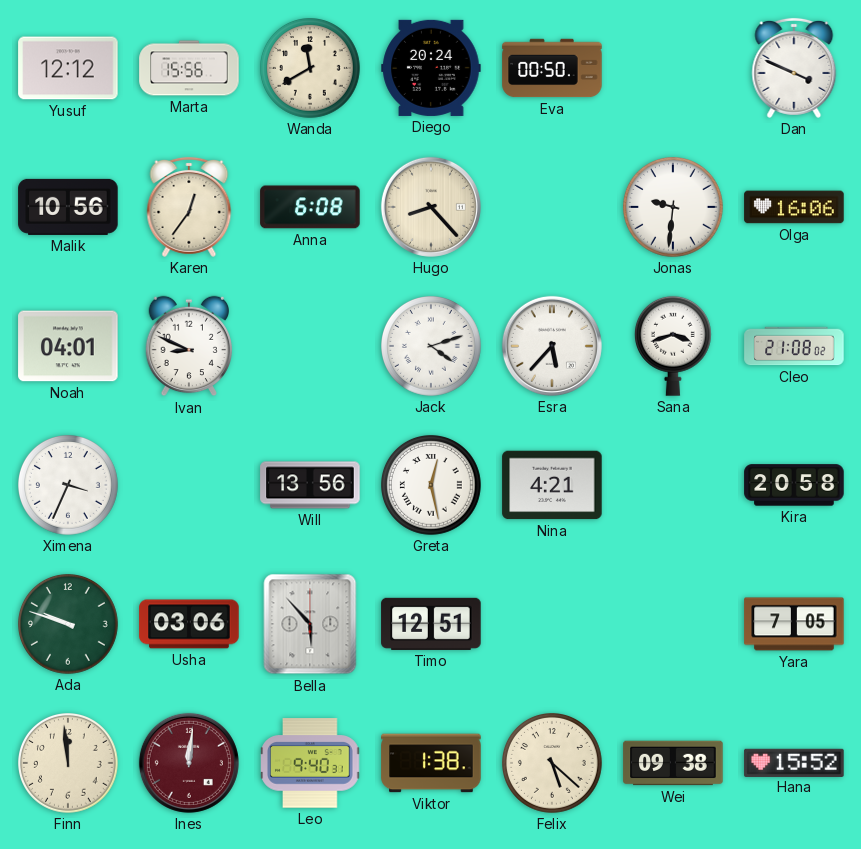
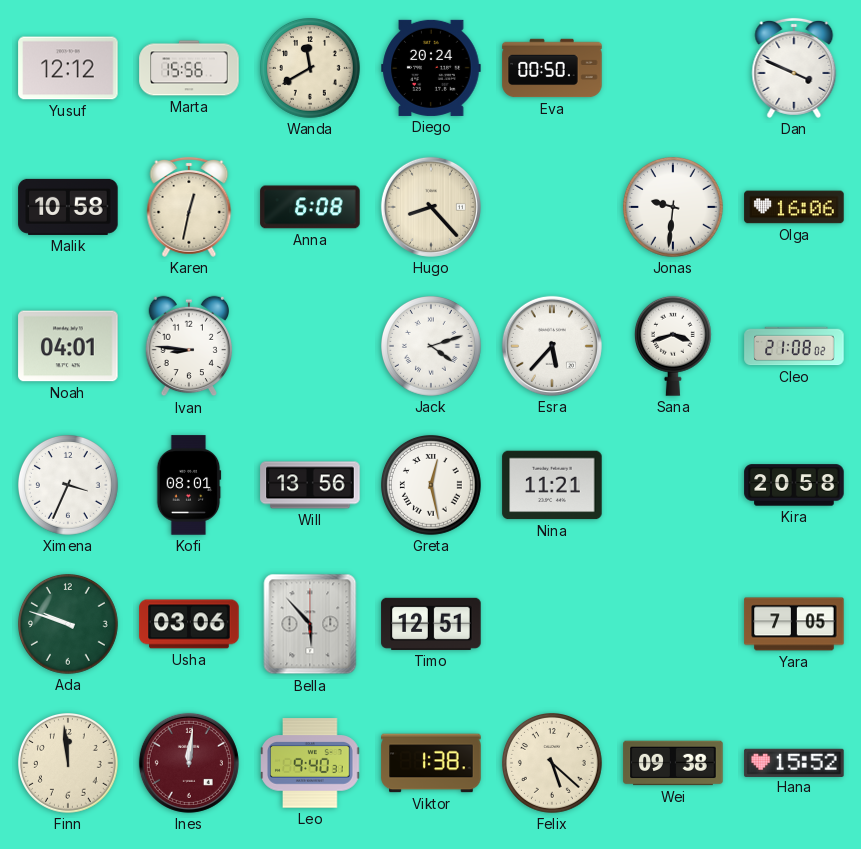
Malik: 10:56 -> 10:58
Karen: 12:36 -> 12:32
Ivan: 8:49 -> 8:46
Kofi: none -> 08:01
Nina: 4:21 -> 11:21
